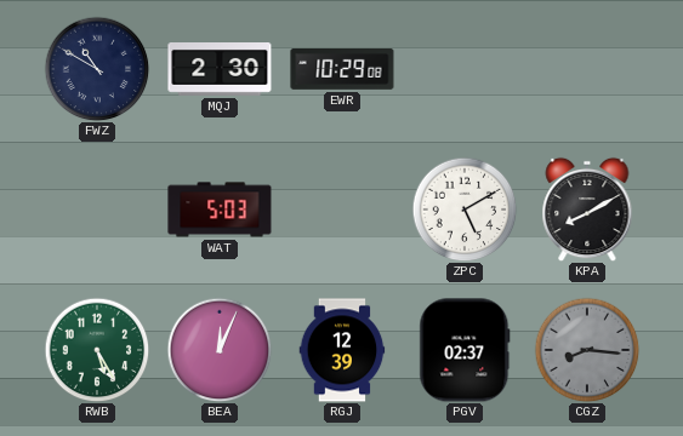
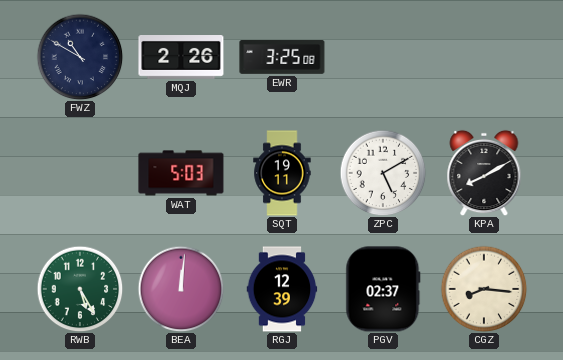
MQJ: 2:30 -> 2:26
EWR: 10:29 -> 3:25
SQT: none -> 19:11
BEA: 12:04 -> 12:01
CGZ dial: grey -> cream
